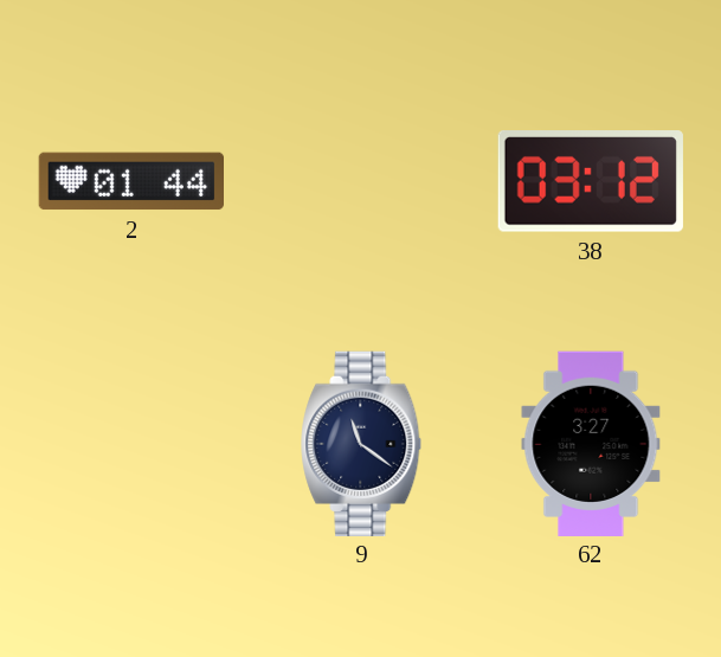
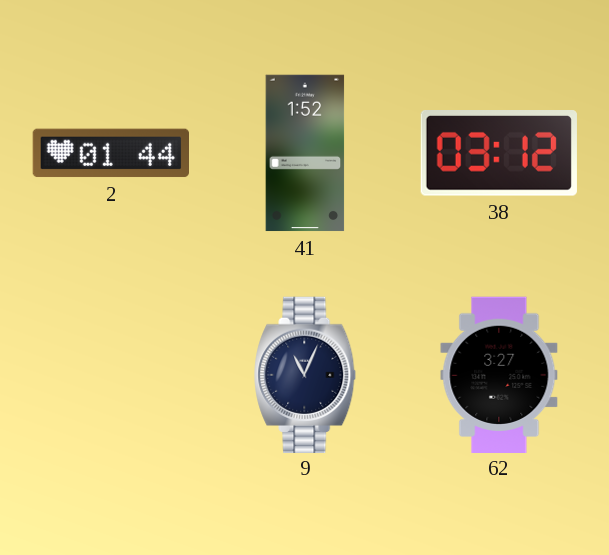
41: none -> 1:52
9: 11:21 -> 11:04
